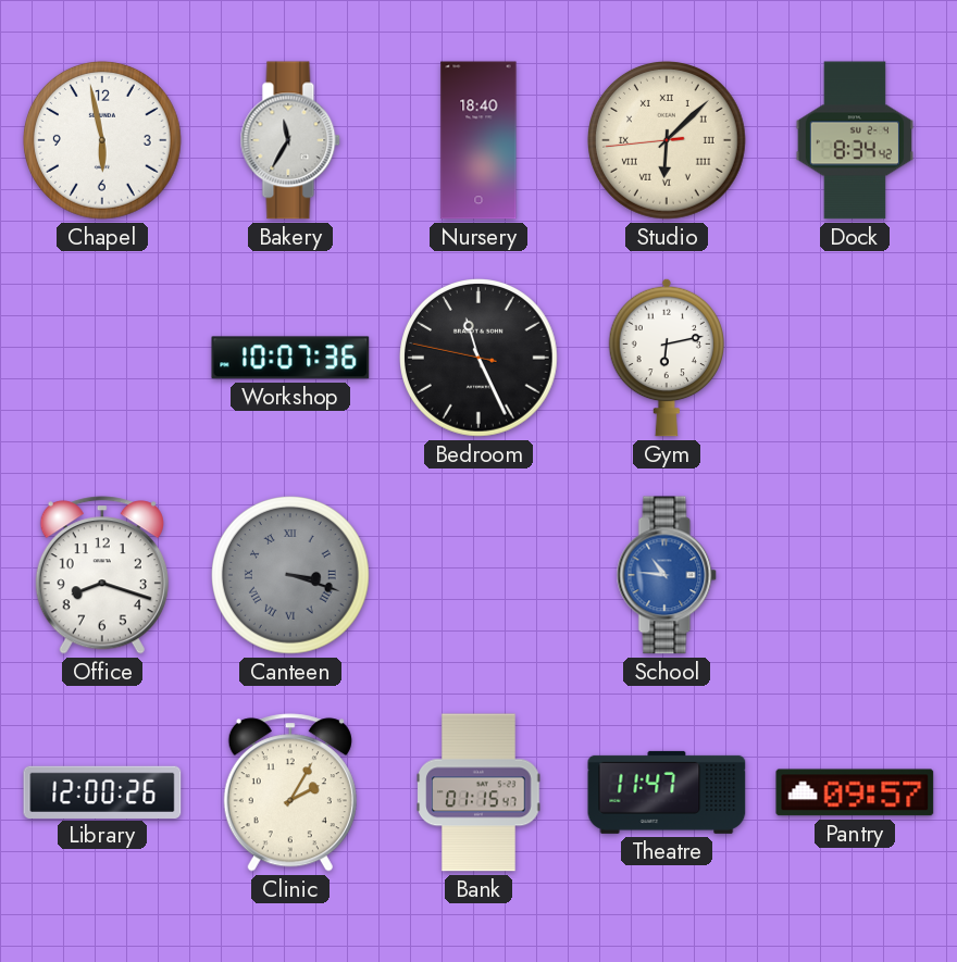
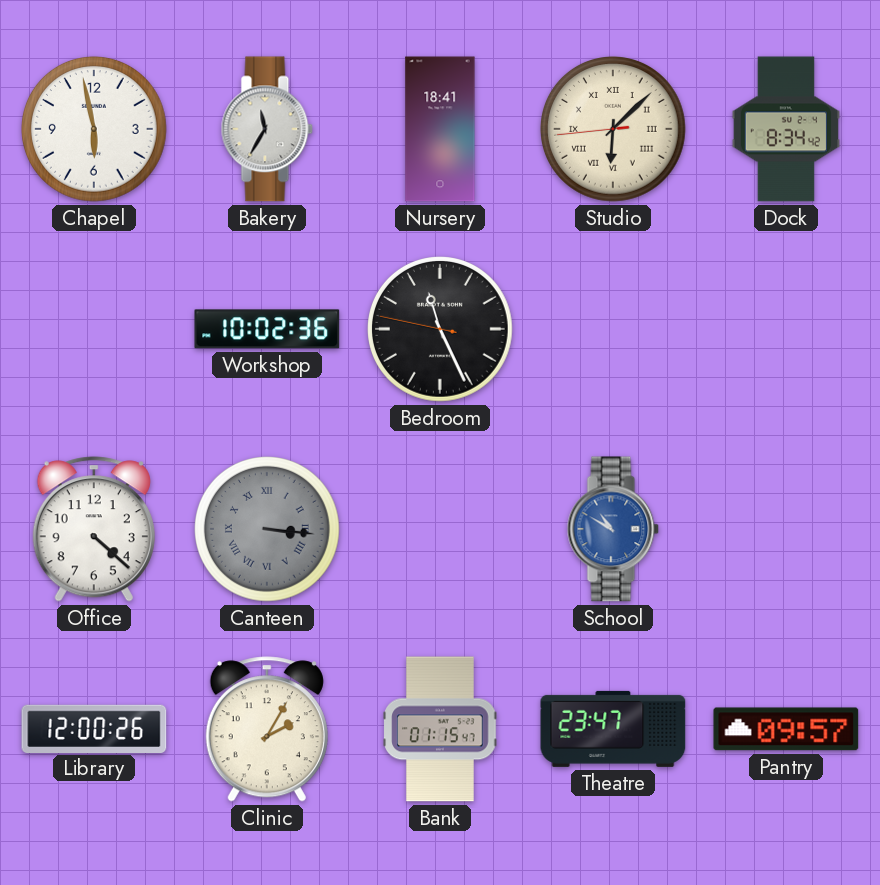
Nursery: 18:40 -> 18:41
Workshop: 10:07 -> 10:02
Gym: 6:13 -> none
Office: 8:18 -> 4:22
Canteen: 3:18 -> 3:16
School: 10:46 -> 10:50
Theatre: 11:47 -> 23:47
